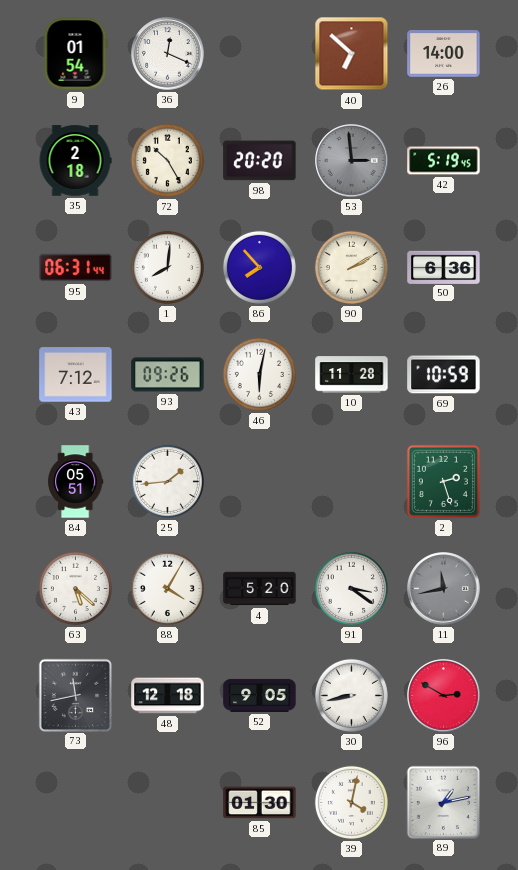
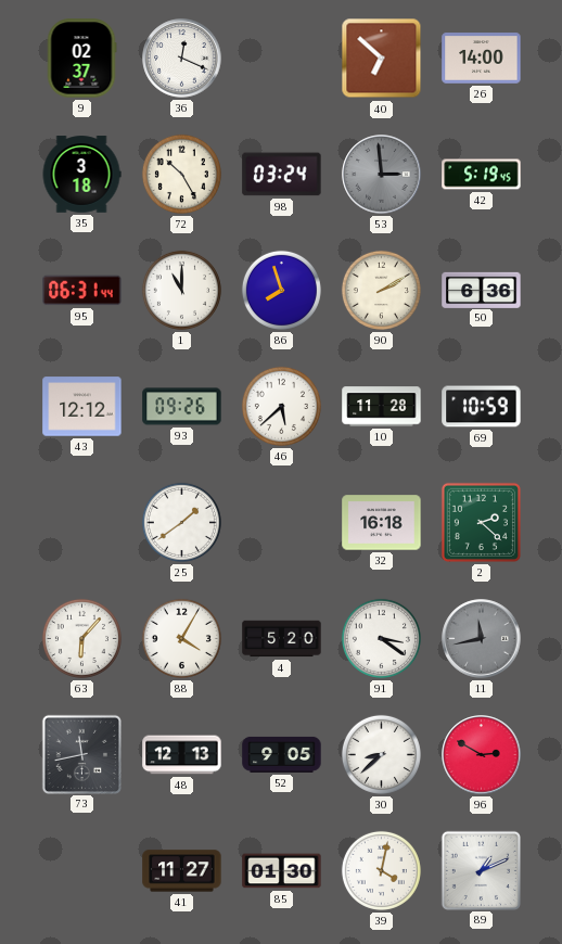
9: 01:54 -> 02:37
35: 2:18 -> 3:18
98: 20:20 -> 03:24
1: 8:01 -> 11:00
86: 7:53 -> 7:57
43: 7:12 -> 12:12
46: 6:02 -> 5:38
84: 05:51 -> none
25: 1:44 -> 1:39
32: none -> 16:18
2: 2:27 -> 2:22
63: 5:22 -> 6:07
48: 12:18 -> 12:13
30: 8:43 -> 8:38
41: none -> 11:27
89: 1:13 -> 1:11
